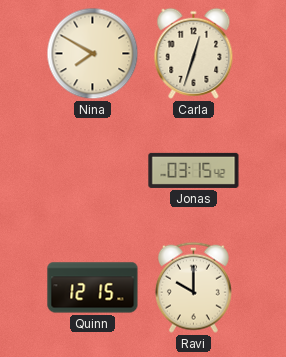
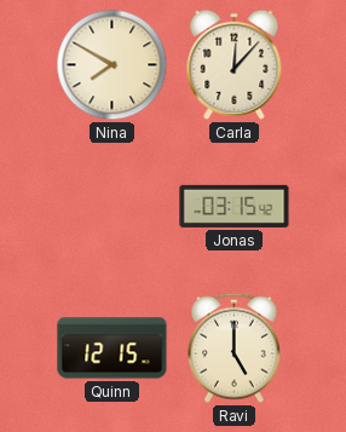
Carla: 12:33 -> 12:07
Ravi: 10:00 -> 5:00
